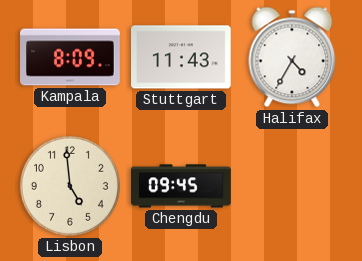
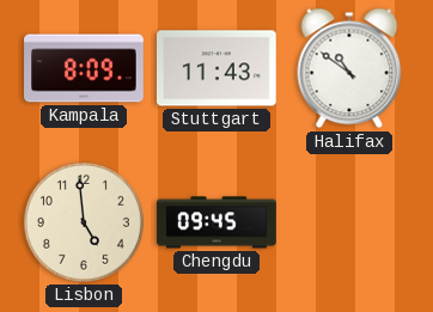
Halifax: 4:35 -> 10:51
